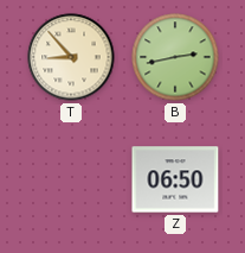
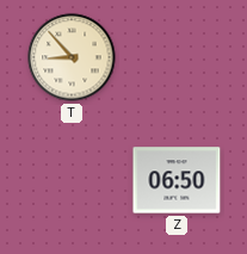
B: 2:43 -> none
